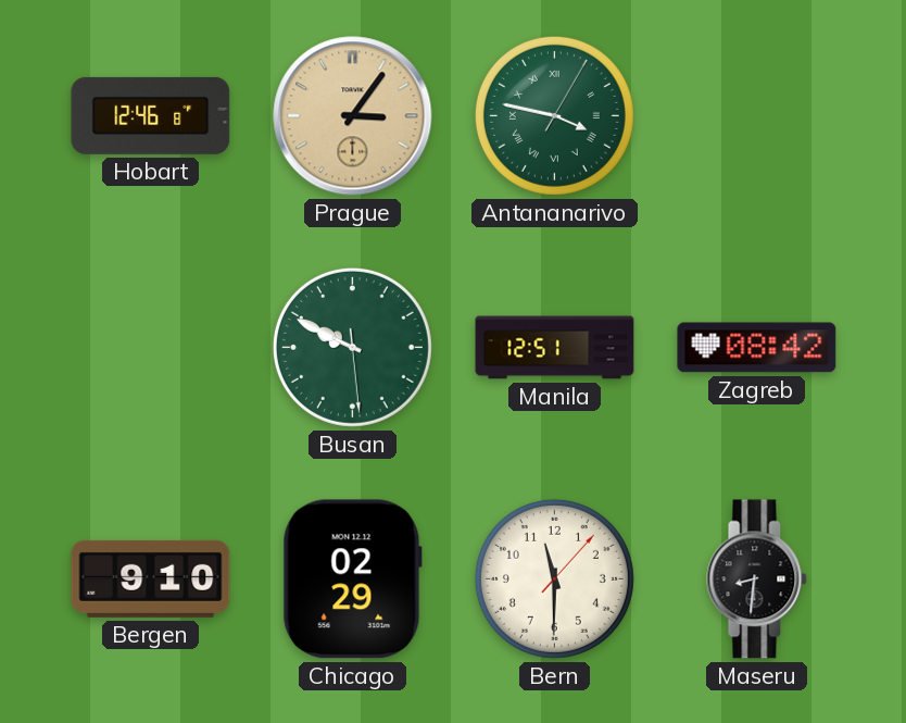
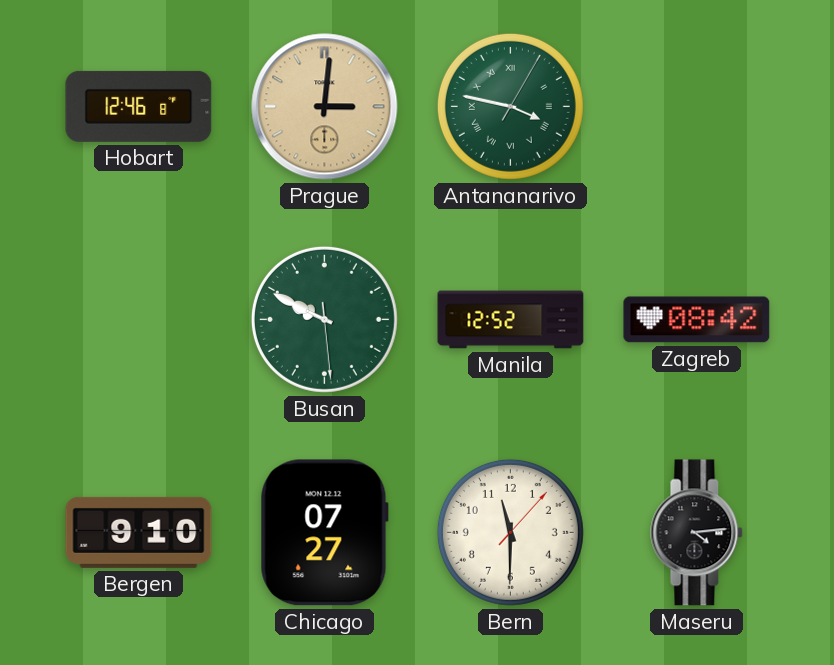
Prague: 3:06 -> 3:01
Manila: 12:51 -> 12:52
Chicago: 02:29 -> 07:27
Maseru: 8:31 -> 4:14
